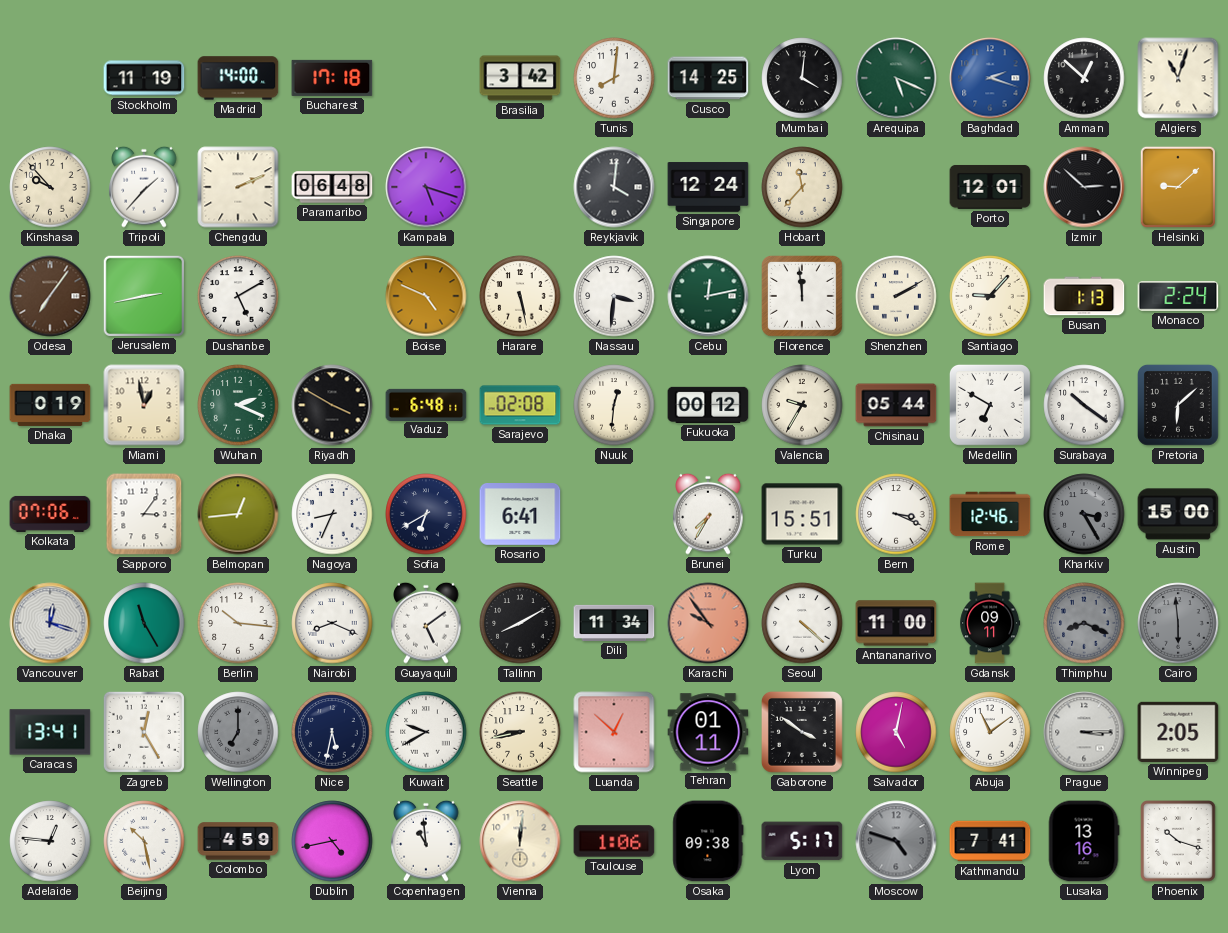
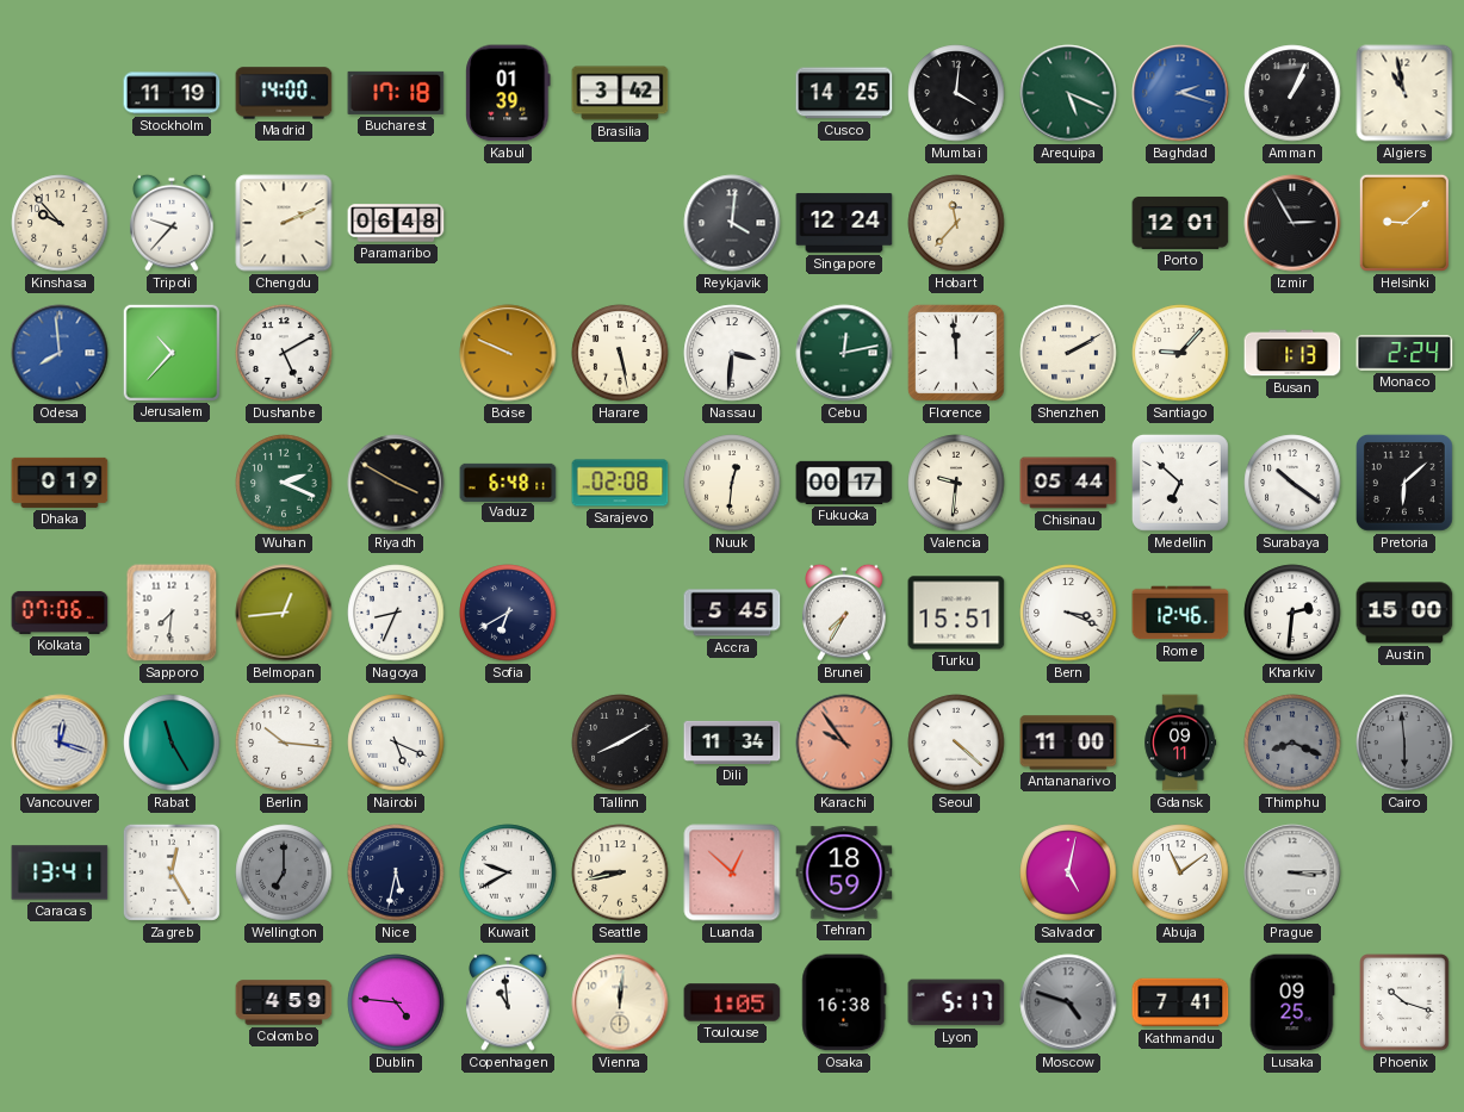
Kabul: none -> 01:39
Tunis: 8:01 -> none
Amman: 12:52 -> 1:04
Algiers: 11:03 -> 10:58
Tripoli: 1:37 -> 9:37
Kampala: 5:18 -> none
Izmir: 2:52 -> 2:55
Odesa: 7:06 -> 7:59
Odesa dial: brown -> blue
Jerusalem: 2:43 -> 10:37
Boise: 4:49 -> 9:49
Miami: 12:58 -> none
Fukuoka: 00:12 -> 00:17
Valencia: 9:35 -> 9:31
Medellin: 6:50 -> 6:52
Sapporo: 3:06 -> 7:31
Rosario: 6:41 -> none
Accra: none -> 5:45
Kharkiv: 3:25 -> 2:31
Kharkiv dial: grey -> white
Nairobi: 8:19 -> 5:19
Guayaquil: 5:09 -> none
Tehran: 01:11 -> 18:59
Gaborone: 3:51 -> none
Winnipeg: 2:05 -> none
Adelaide: 12:46 -> none
Beijing: 10:28 -> none
Dublin: 4:43 -> 4:46
Toulouse: 1:06 -> 1:05
Osaka: 09:38 -> 16:38
Lusaka: 13:16 -> 09:25
